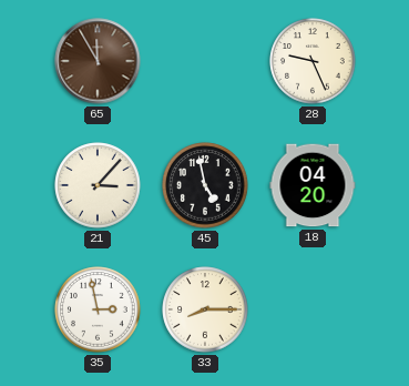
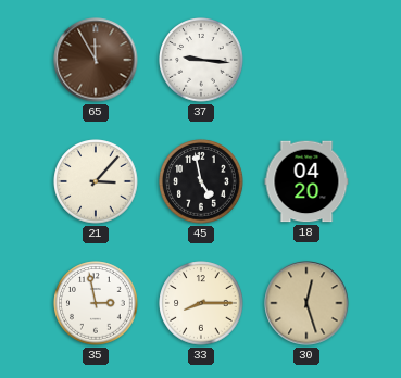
37: none -> 9:16
28: 9:26 -> none
30: none -> 12:27
